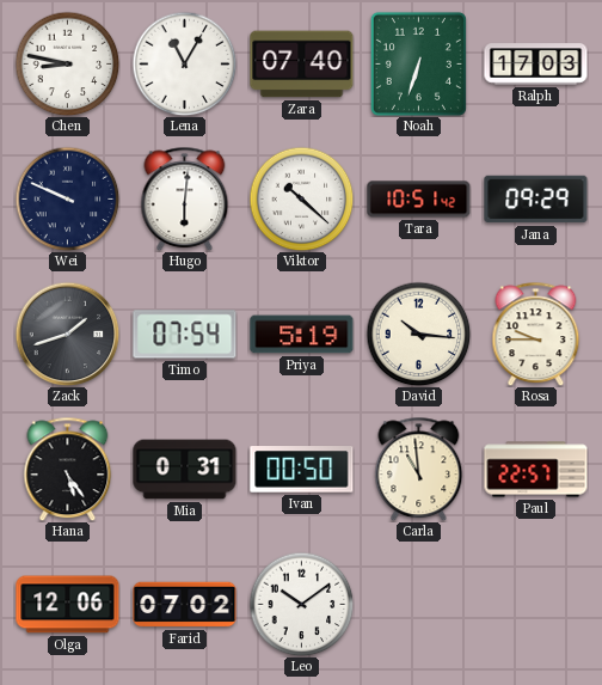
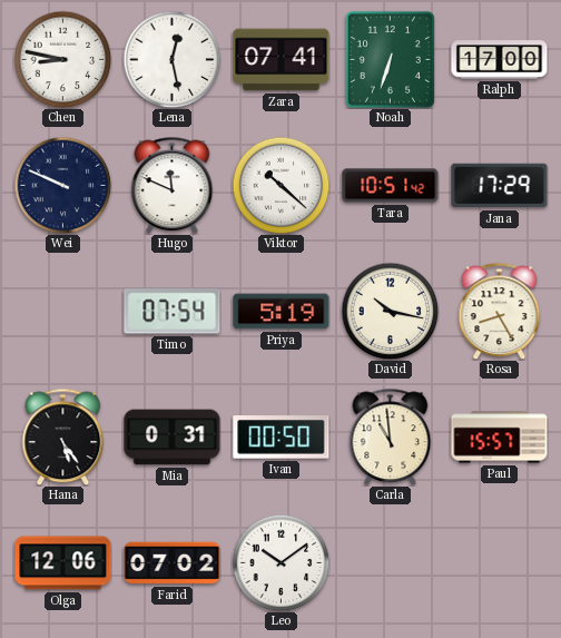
Lena: 11:05 -> 12:28
Zara: 07:40 -> 07:41
Ralph: 17:03 -> 17:00
Hugo: 6:01 -> 11:49
Jana: 09:29 -> 17:29
Zack: 1:42 -> none
David: 10:16 -> 10:17
Rosa: 9:45 -> 8:25
Paul: 22:57 -> 15:57
